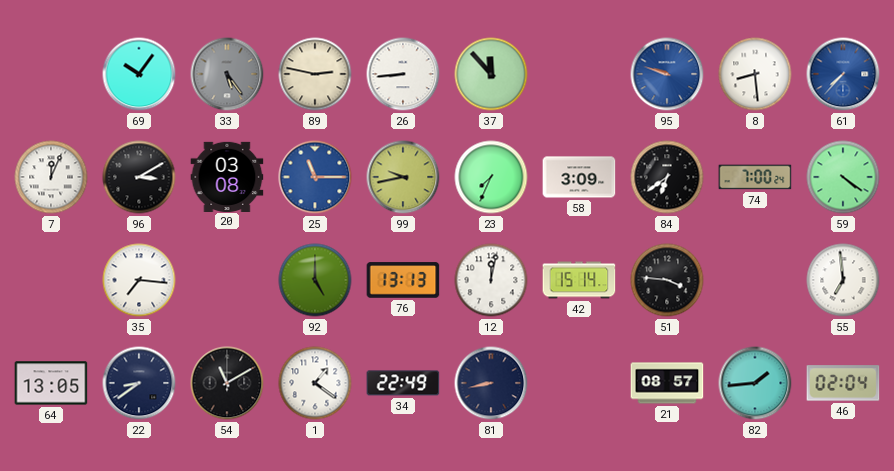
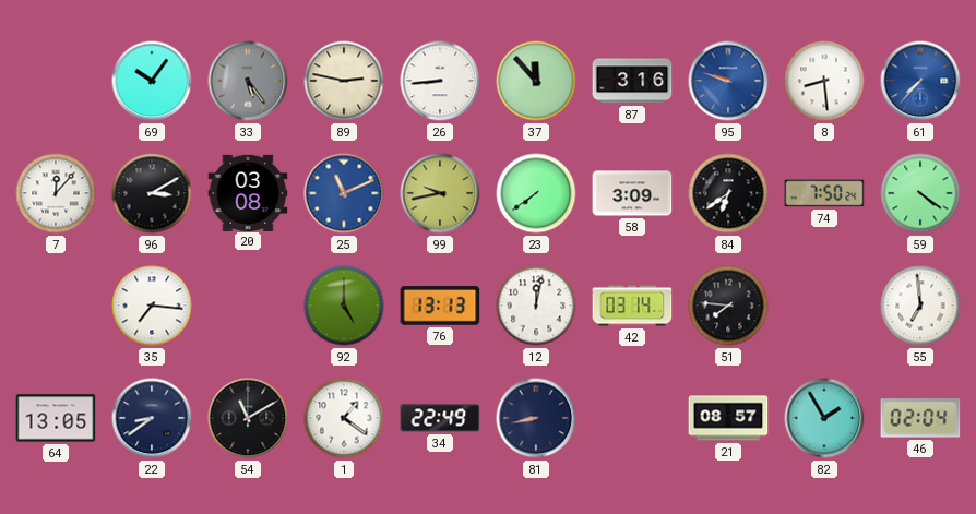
87: none -> 3:16
7: 12:04 -> 12:07
25: 11:15 -> 11:11
23: 7:34 -> 7:39
74: 7:00 -> 7:50
42: 15:14 -> 03:14
51: 3:46 -> 7:46
82: 1:44 -> 1:55
